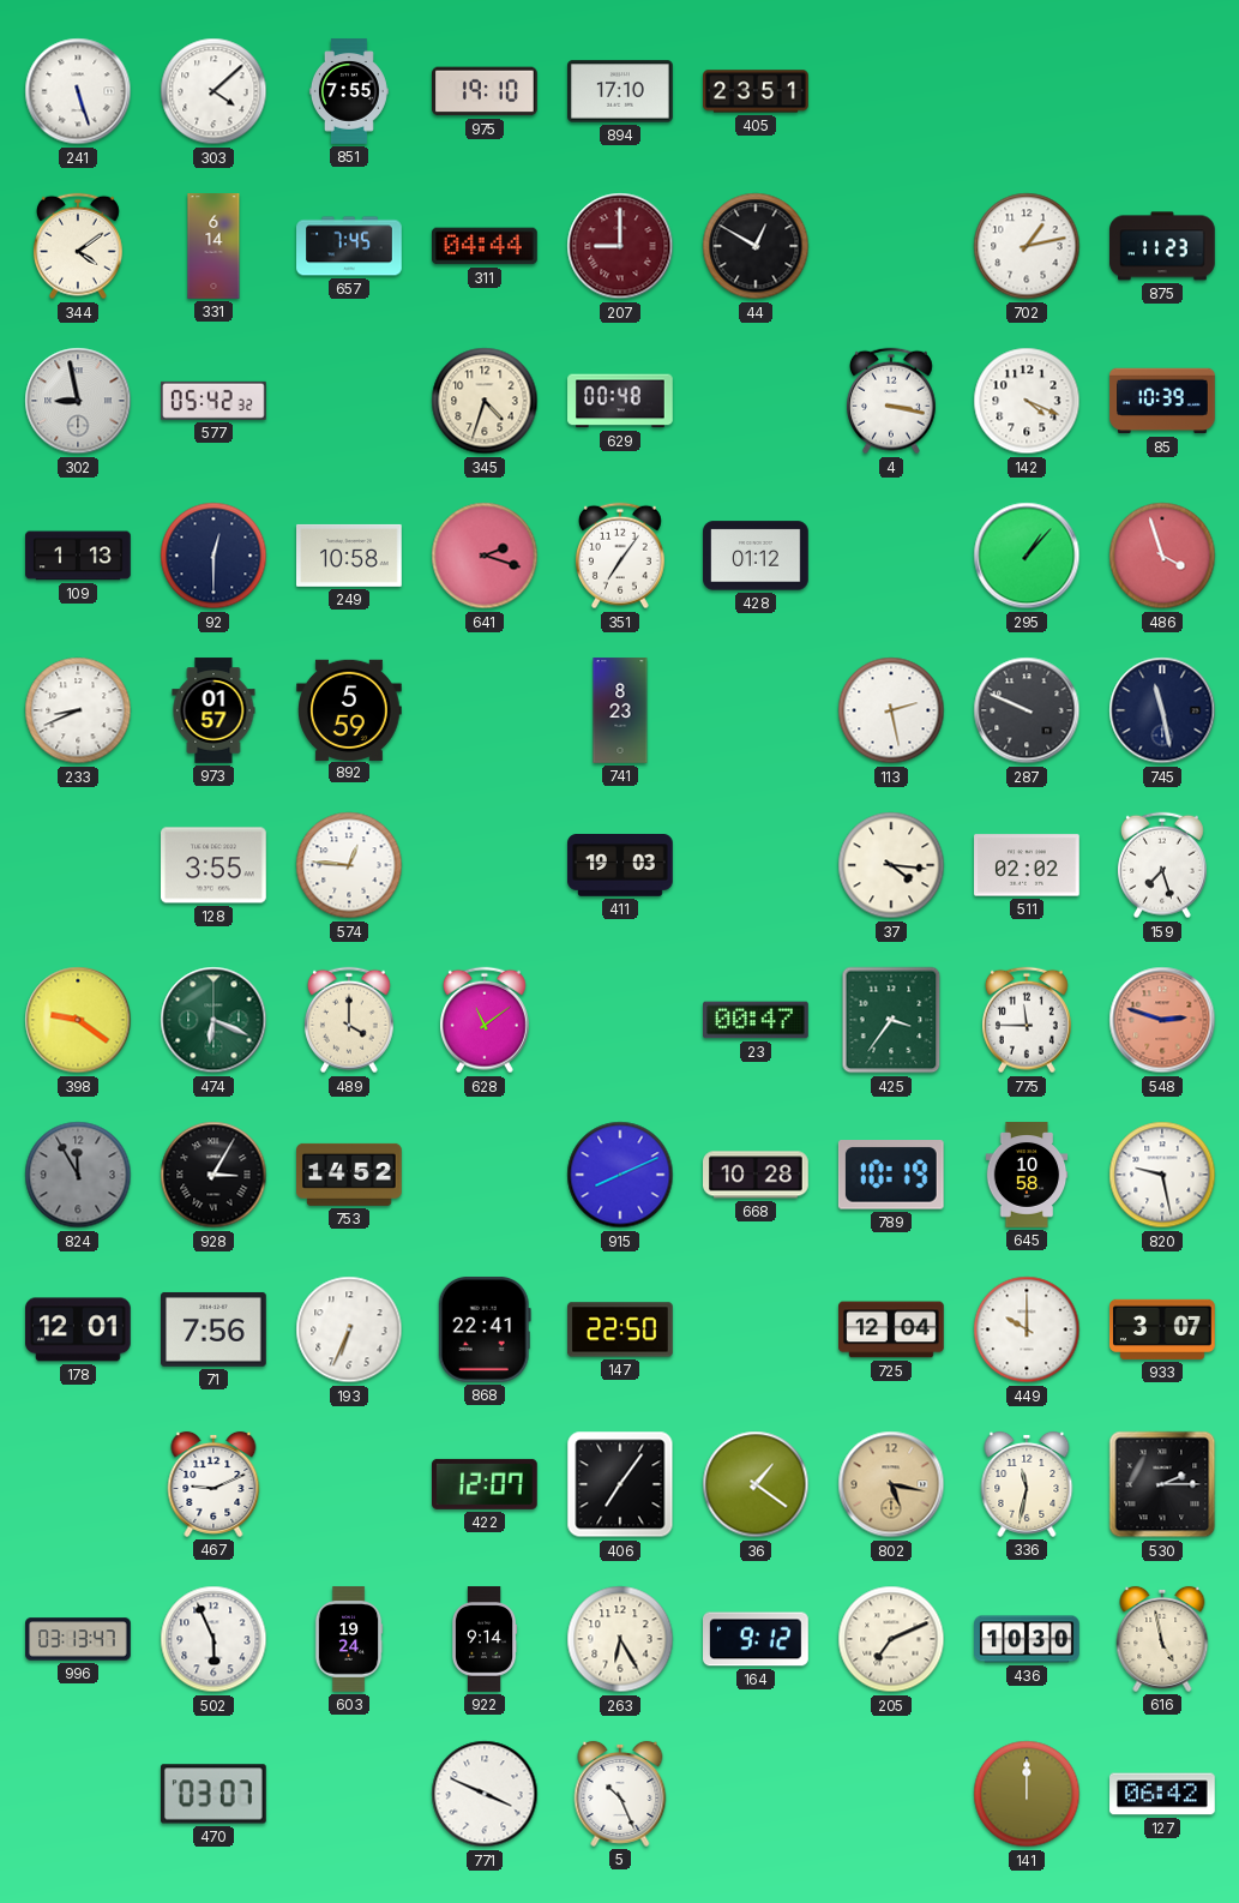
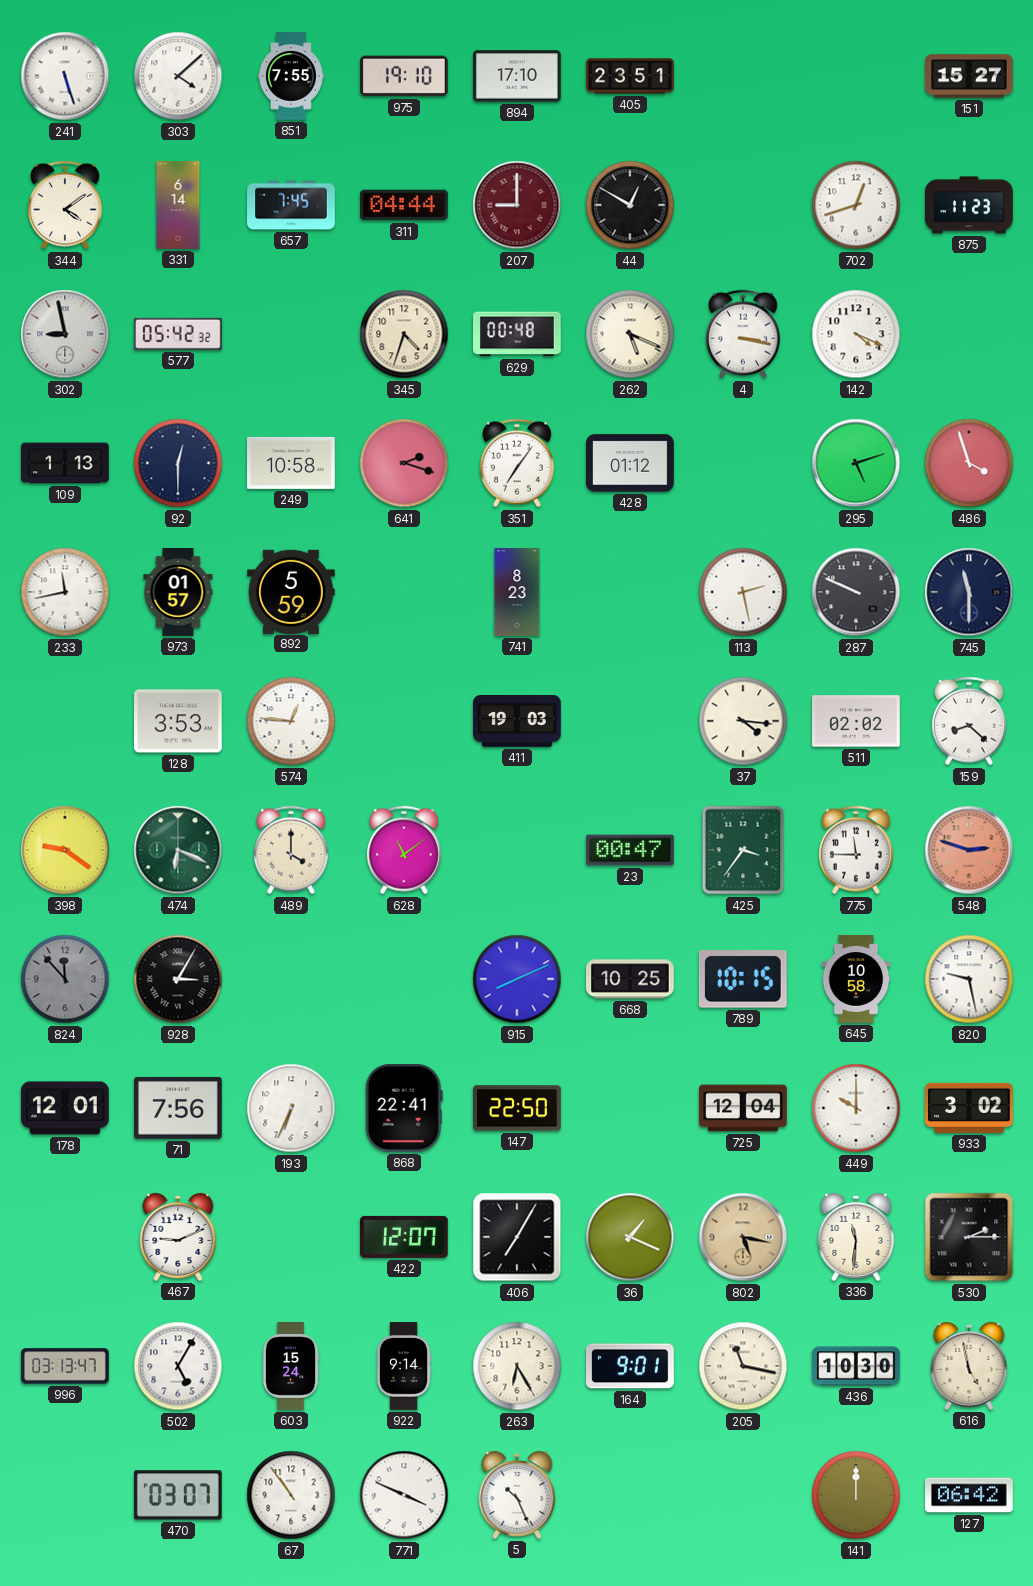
151: none -> 15:27
702: 1:13 -> 12:42
262: none -> 5:19
85: 10:39 -> none
295: 1:07 -> 5:12
233: 8:41 -> 11:43
745: 11:28 -> 11:30
128: 3:55 -> 3:53
159: 7:27 -> 8:22
824: 11:55 -> 11:53
753: 14:52 -> none
668: 10:28 -> 10:25
789: 10:19 -> 10:15
933: 3:07 -> 3:02
406: 7:06 -> 7:05
36: 1:21 -> 1:19
336: 11:32 -> 11:31
502: 5:56 -> 5:05
603: 19:24 -> 15:24
164: 9:12 -> 9:01
205: 7:11 -> 11:17
67: none -> 10:54
